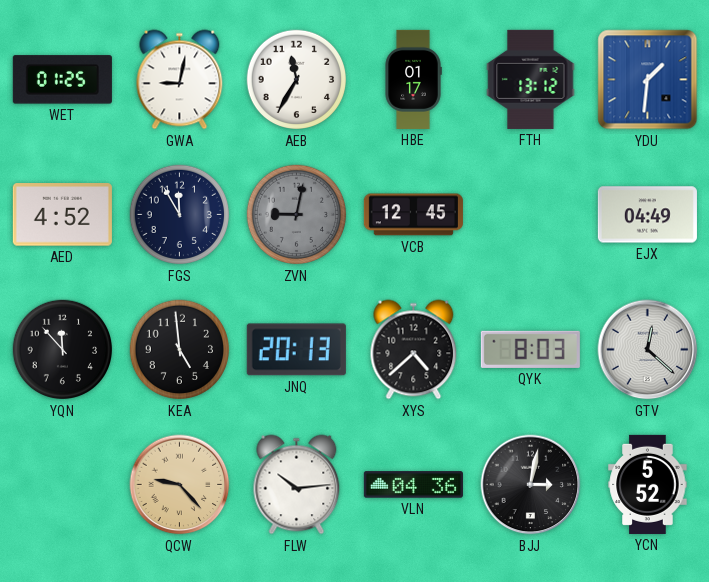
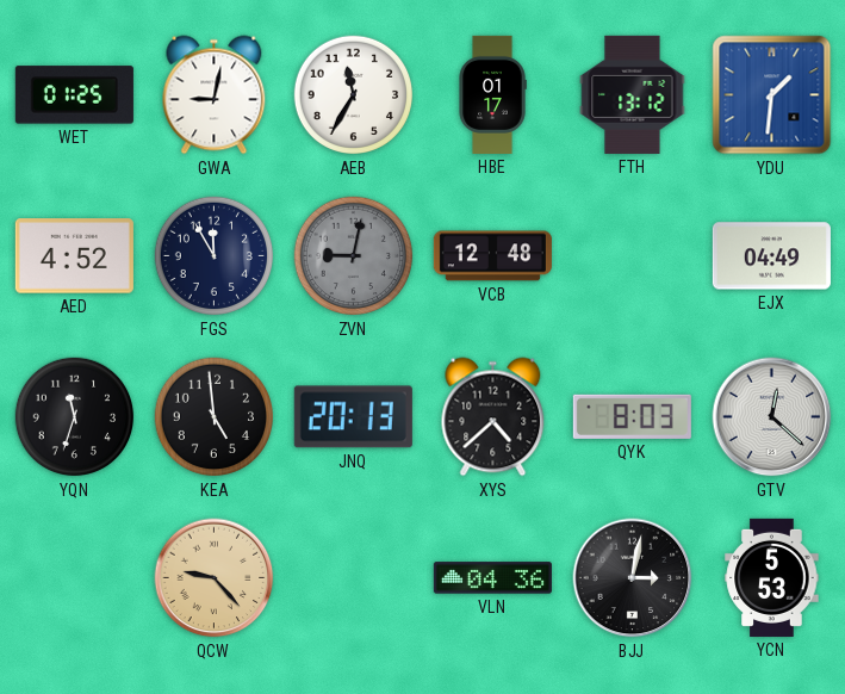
VCB: 12:45 -> 12:48
YQN: 11:53 -> 11:33
FLW: 10:14 -> none
YCN: 5:52 -> 5:53
